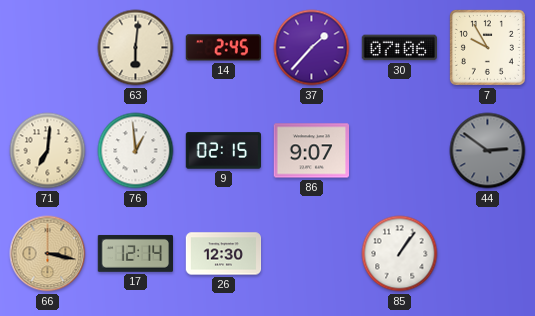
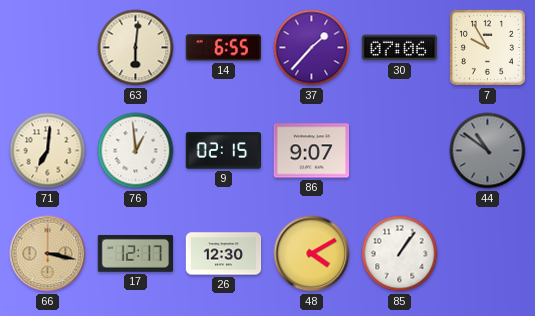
14: 2:45 -> 6:55
44: 2:51 -> 10:51
17: 12:14 -> 12:17
48: none -> 4:10
